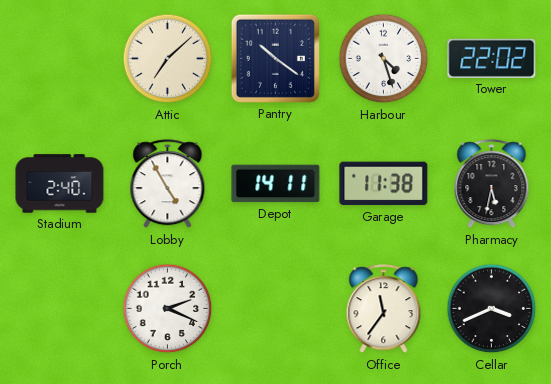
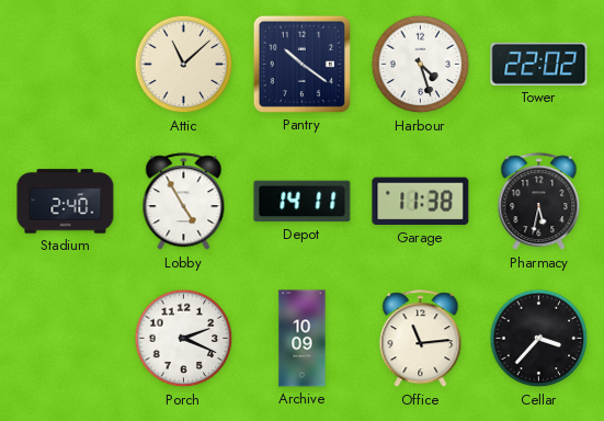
Attic: 7:08 -> 11:08
Archive: none -> 10:09
Office: 11:36 -> 11:14
Cellar: 3:41 -> 3:37
